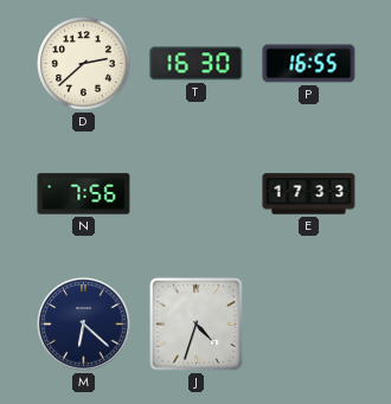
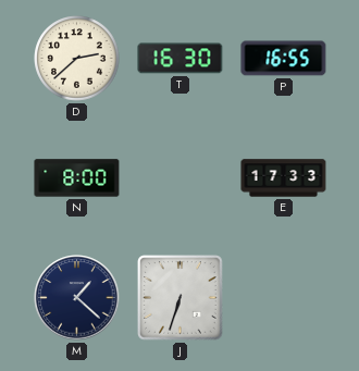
N: 7:56 -> 8:00
M: 6:22 -> 1:22
J: 4:33 -> 6:33
